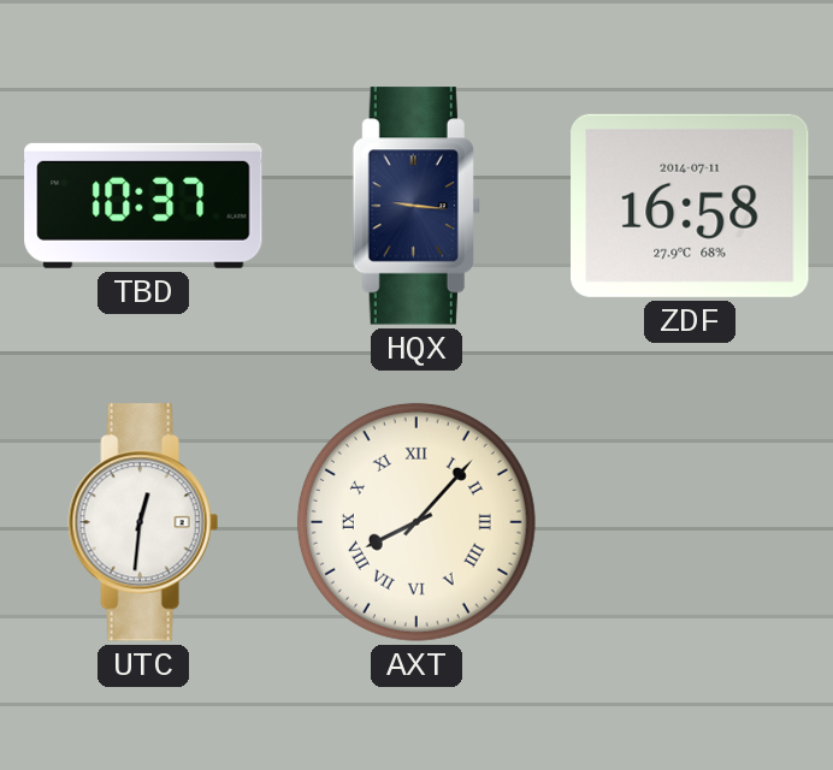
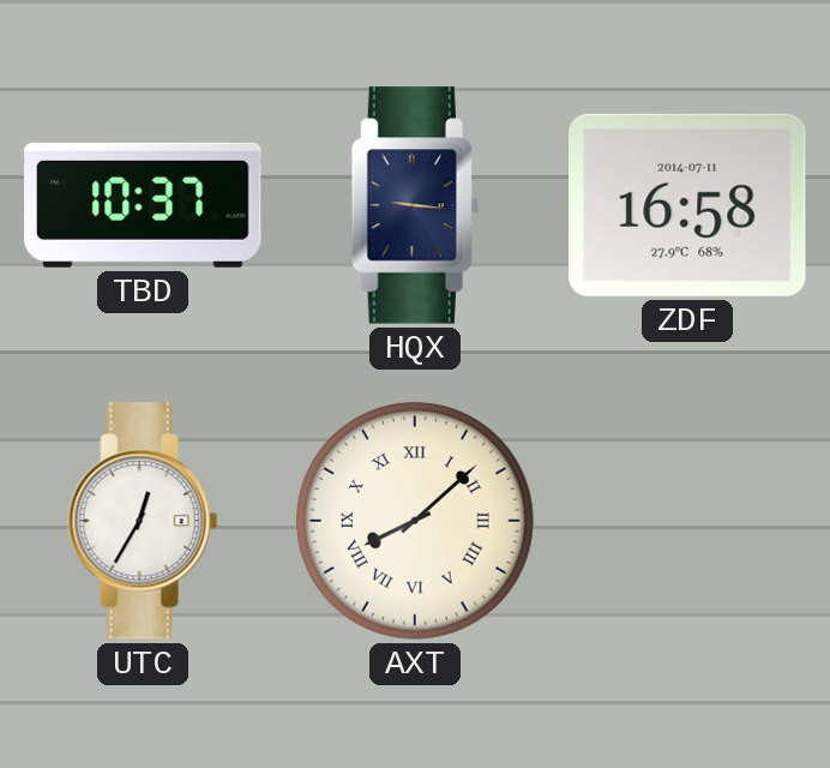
UTC: 12:31 -> 12:35
AXT: 8:07 -> 8:08
